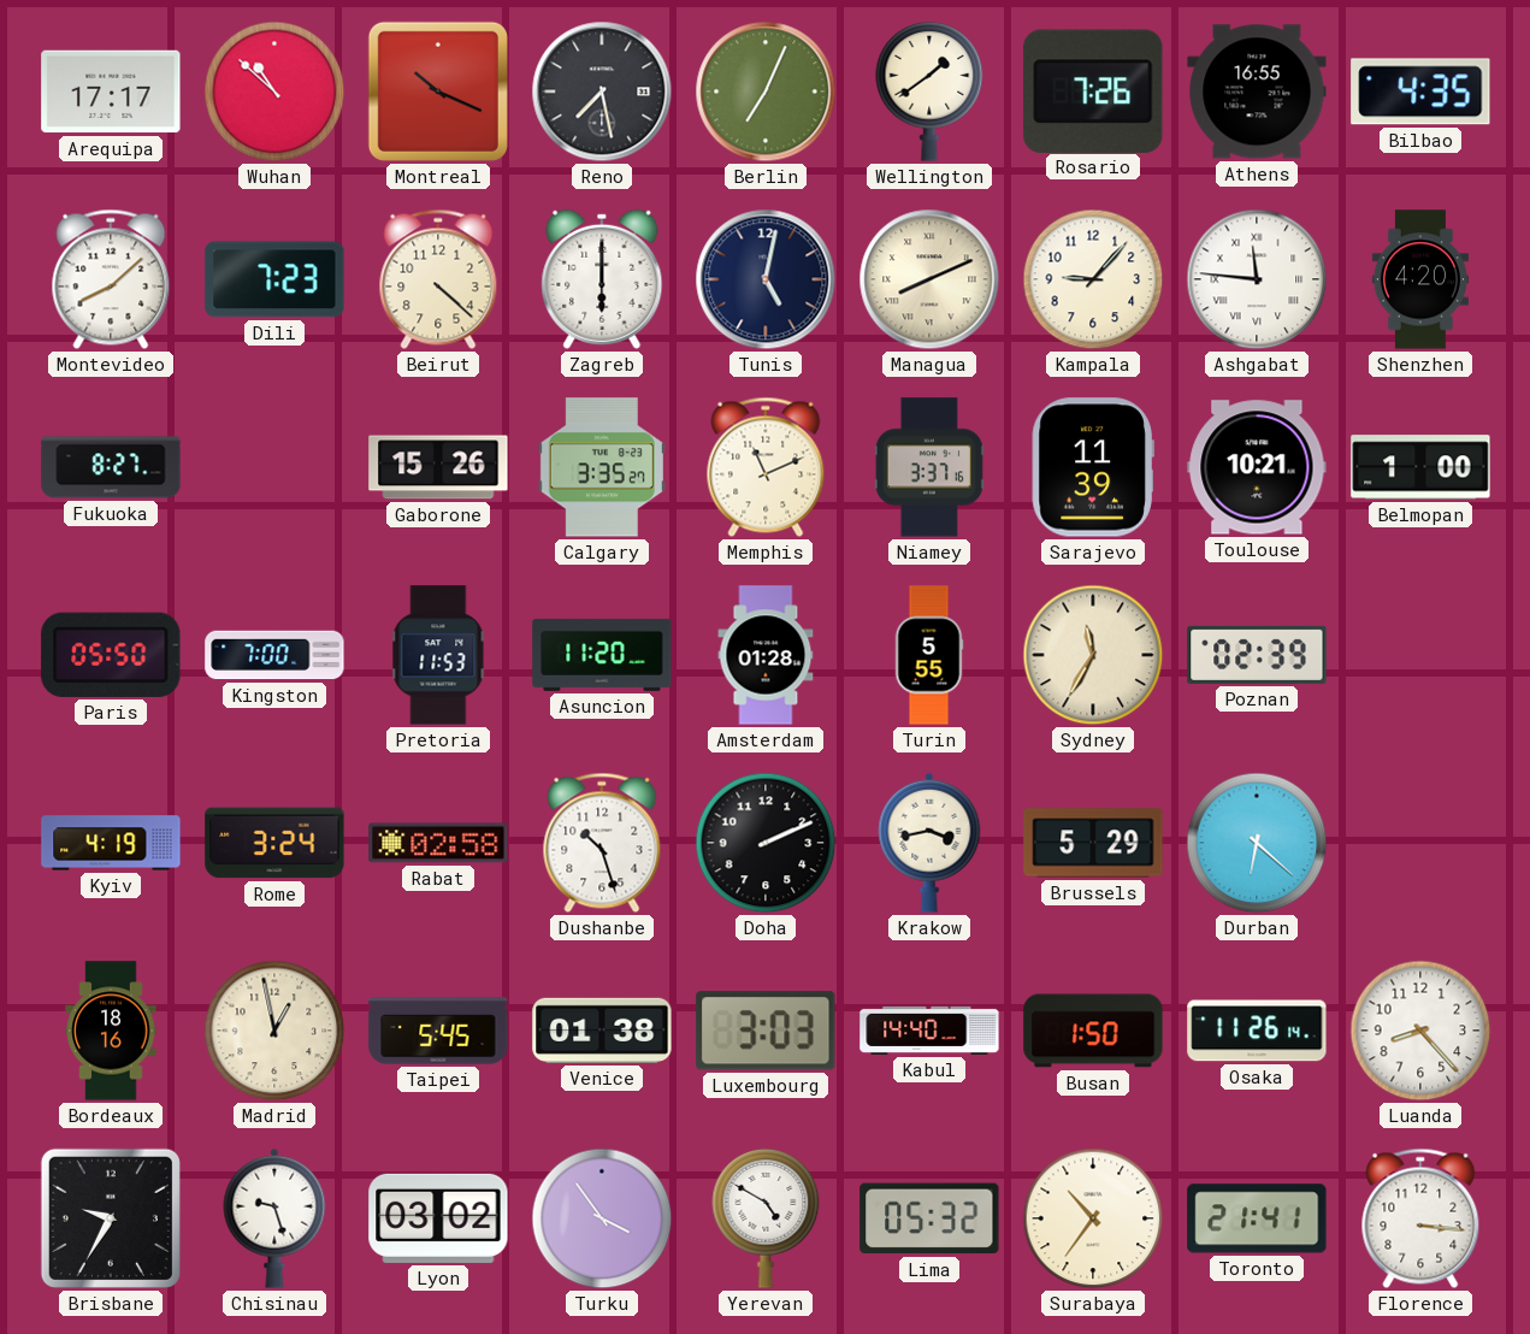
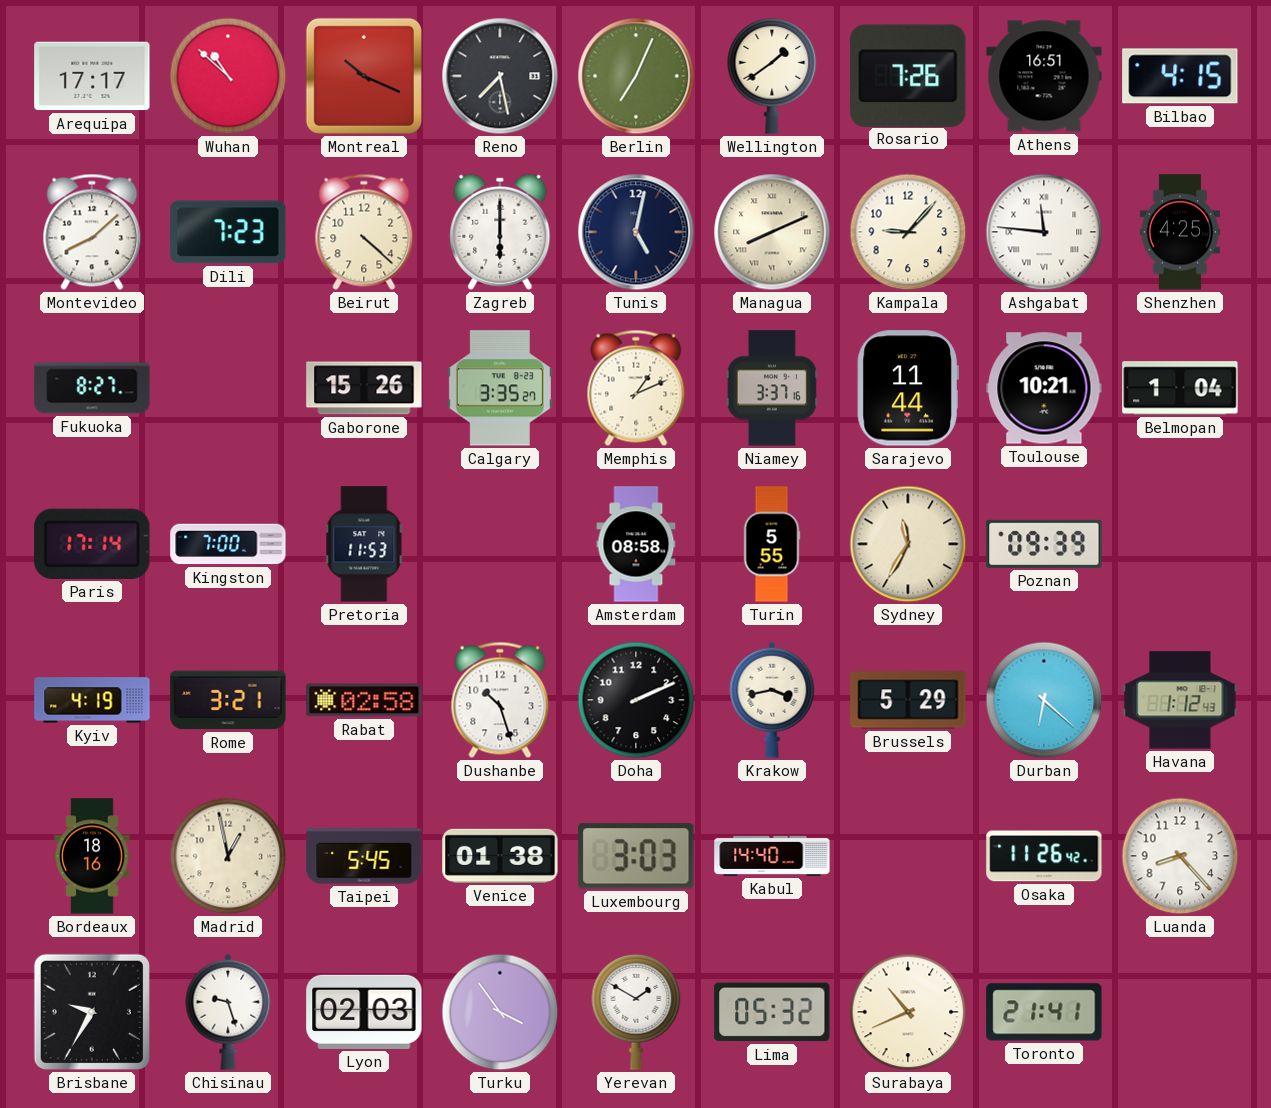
Athens: 16:55 -> 16:51
Bilbao: 4:35 -> 4:15
Shenzhen: 4:20 -> 4:25
Memphis: 11:11 -> 1:11
Sarajevo: 11:39 -> 11:44
Belmopan: 1:00 -> 1:04
Paris: 05:50 -> 17:14
Asuncion: 11:20 -> none
Amsterdam: 01:28 -> 08:58
Poznan: 02:39 -> 09:39
Rome: 3:24 -> 3:21
Havana: none -> 1:12
Busan: 1:50 -> none
Osaka: 11:26:14 -> 11:26:42
Lyon: 03:02 -> 02:03
Yerevan: 4:50 -> 1:50
Surabaya: 10:36 -> 10:41
Florence: 3:16 -> none
